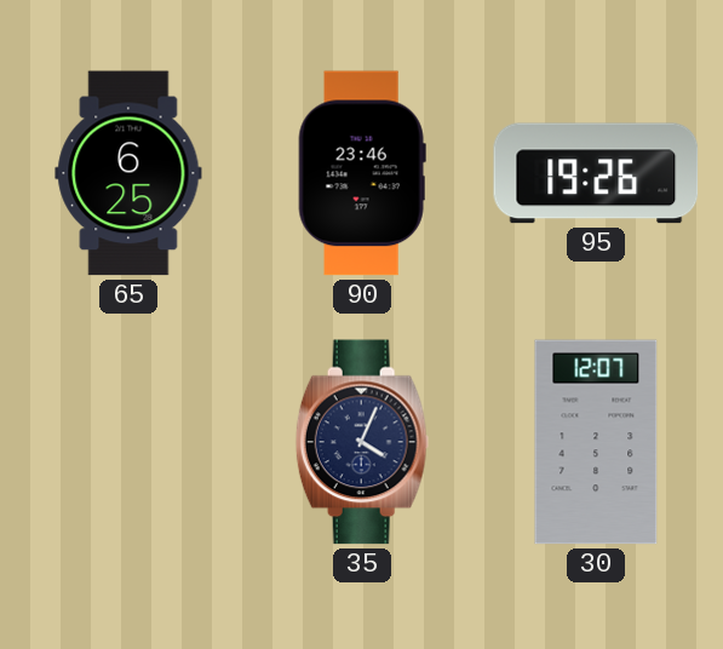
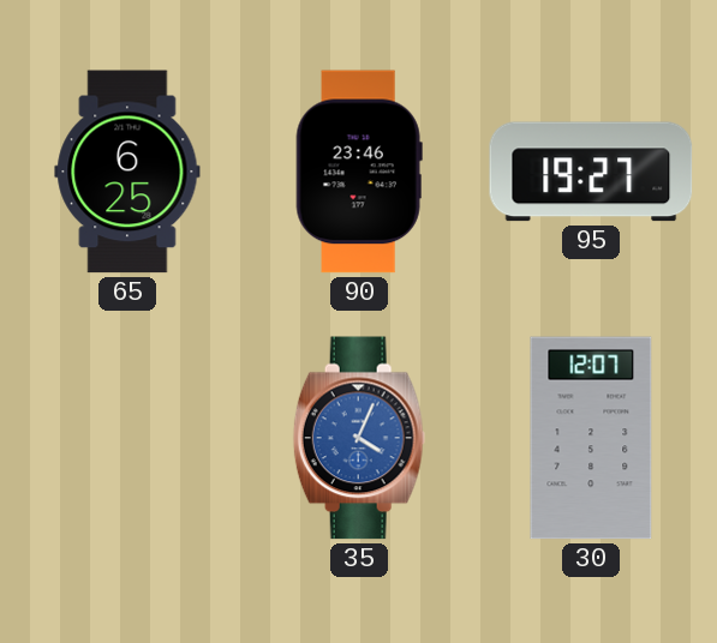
95: 19:26 -> 19:27
35 dial: navy -> blue
